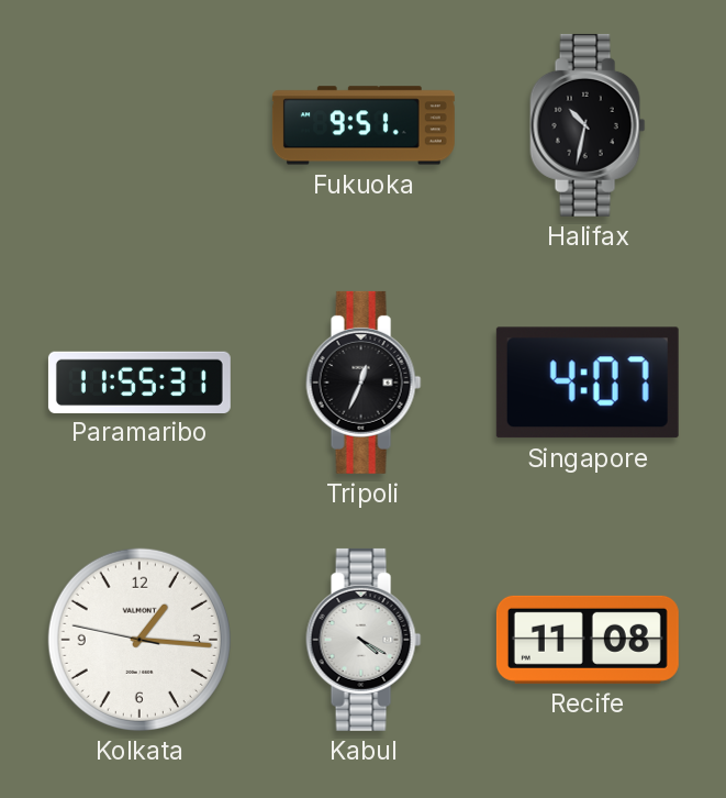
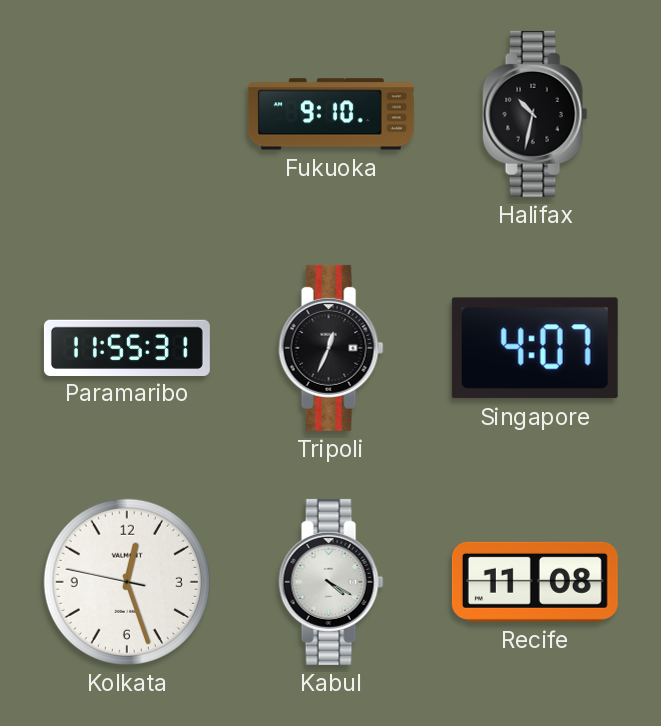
Fukuoka: 9:51 -> 9:10
Kolkata: 1:15 -> 12:26
